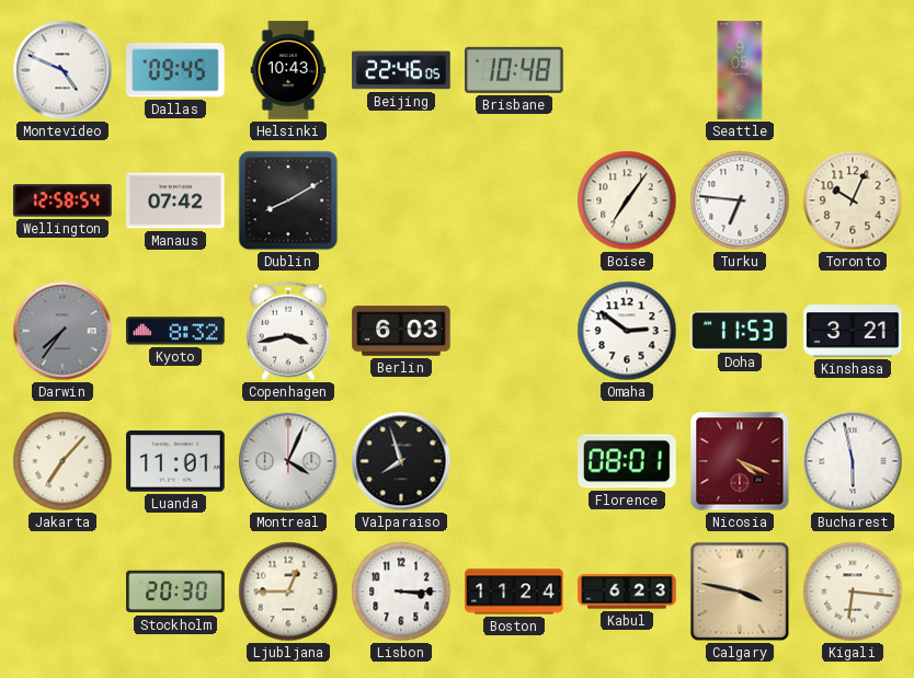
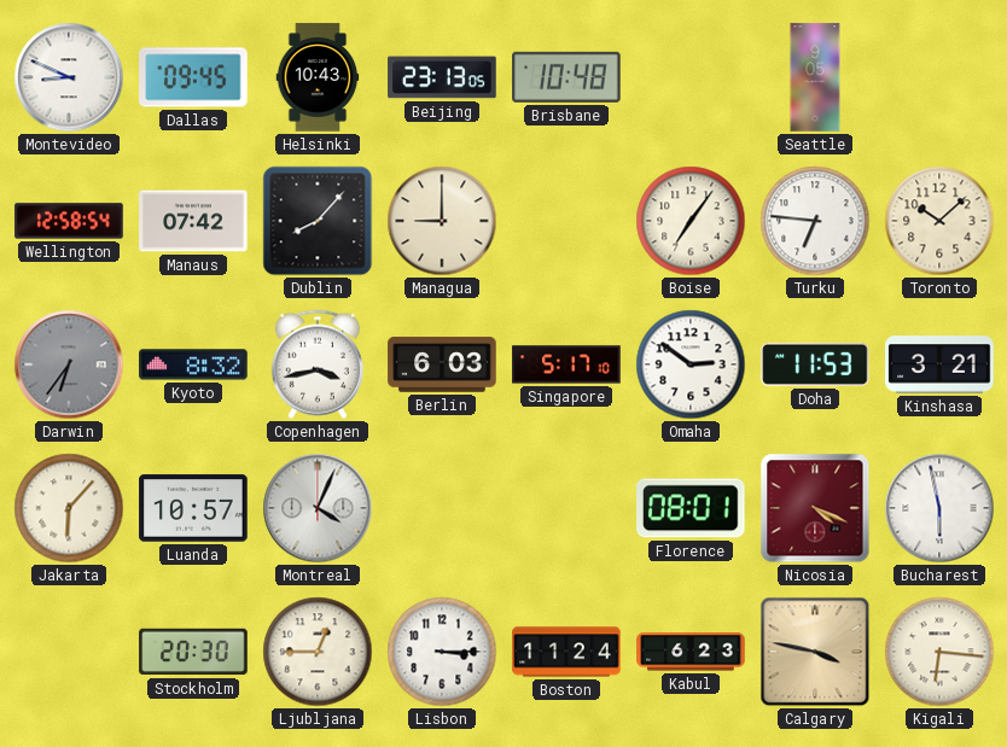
Montevideo: 4:49 -> 8:49
Beijing: 22:46 -> 23:13
Dublin: 8:10 -> 8:07
Managua: none -> 9:00
Toronto: 10:04 -> 10:08
Darwin: 7:36 -> 6:36
Singapore: none -> 5:17
Jakarta: 7:07 -> 6:07
Luanda: 11:01 -> 10:57
Valparaiso: 7:57 -> none
